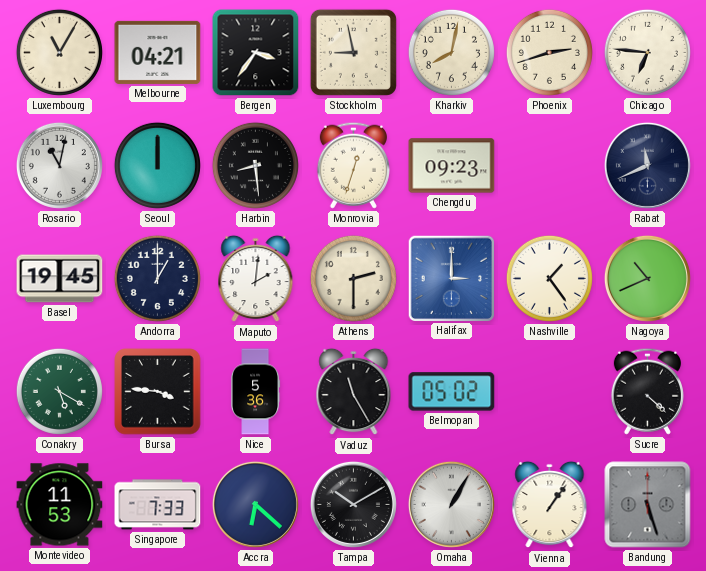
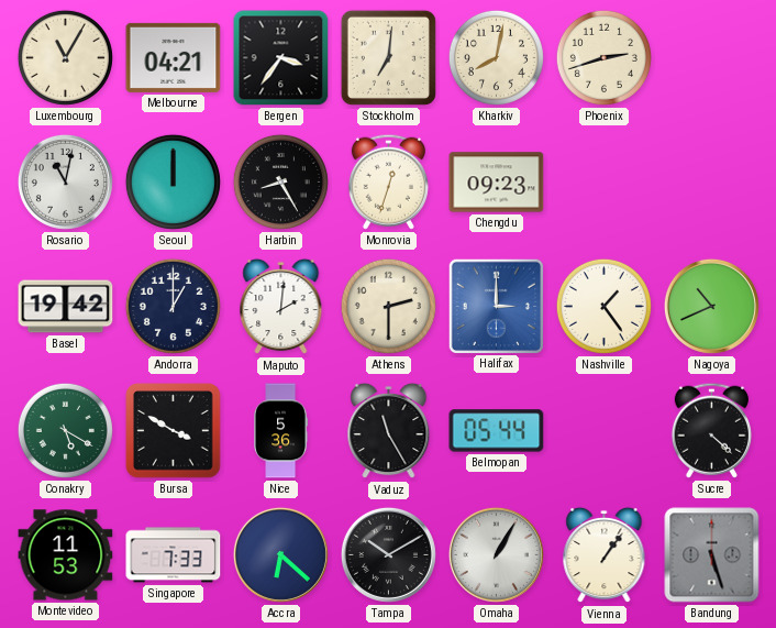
Stockholm: 8:58 -> 7:01
Chicago: 6:46 -> none
Harbin: 8:29 -> 8:25
Rabat: 11:41 -> none
Basel: 19:45 -> 19:42
Bursa: 3:46 -> 3:50
Belmopan: 05:02 -> 05:44
